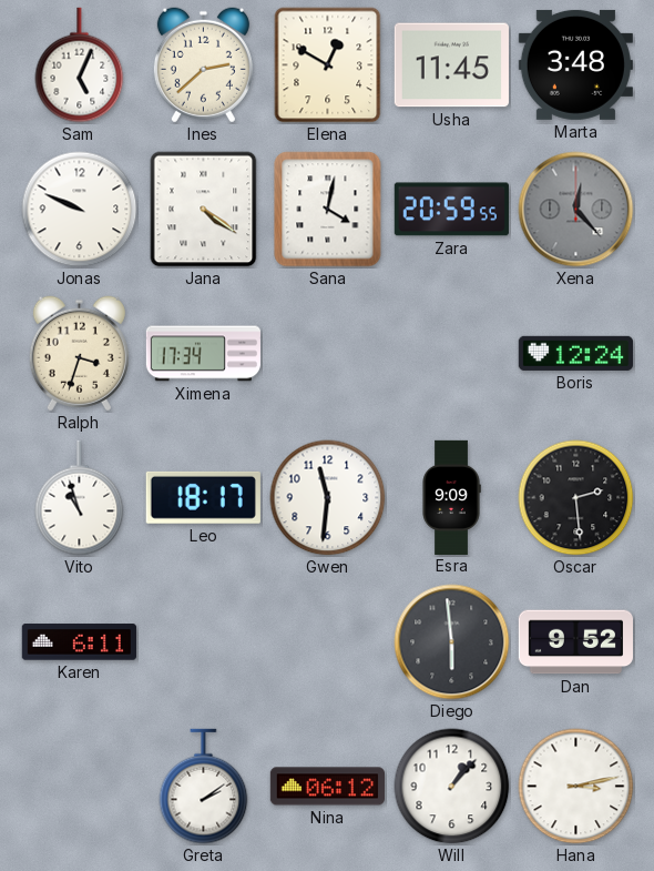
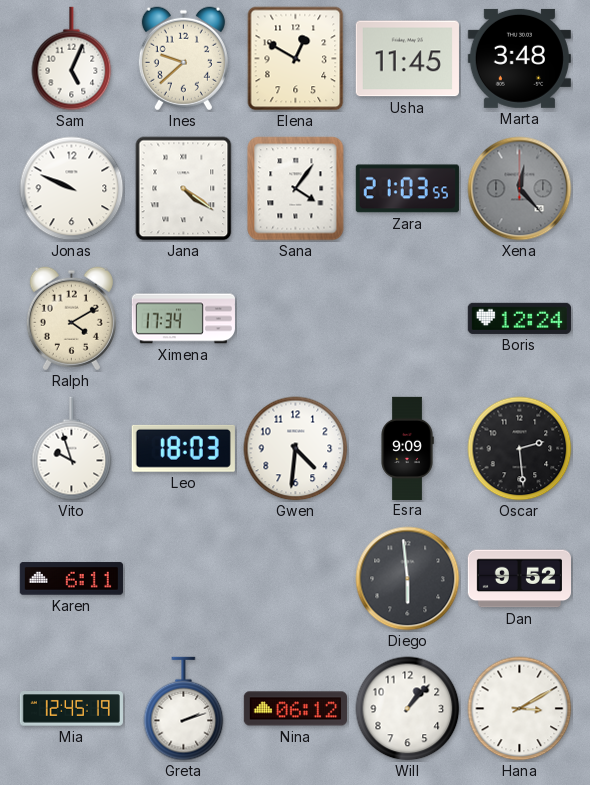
Ines: 2:38 -> 9:38
Sana: 4:02 -> 4:06
Zara: 20:59 -> 21:03
Ralph: 3:33 -> 4:10
Vito: 10:57 -> 9:57
Leo: 18:17 -> 18:03
Gwen: 11:31 -> 4:31
Mia: none -> 12:45
Greta: 2:09 -> 2:12
Hana: 3:13 -> 3:10
